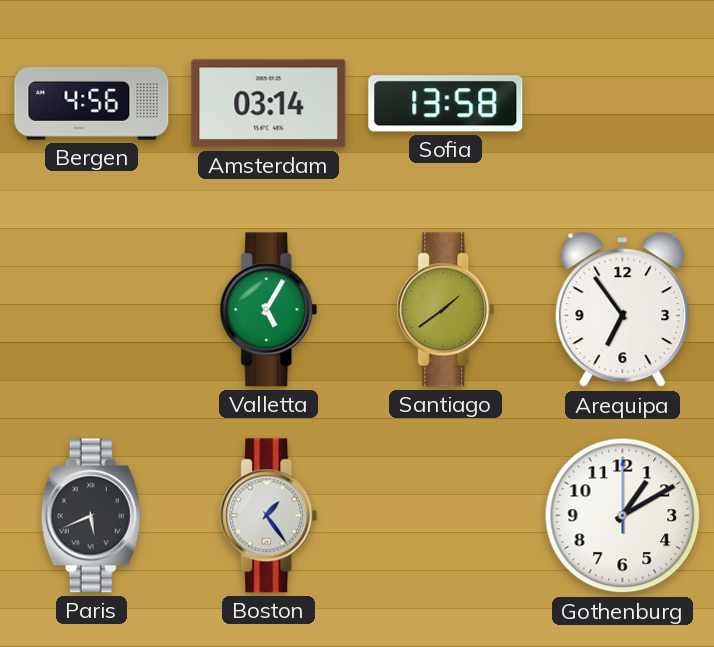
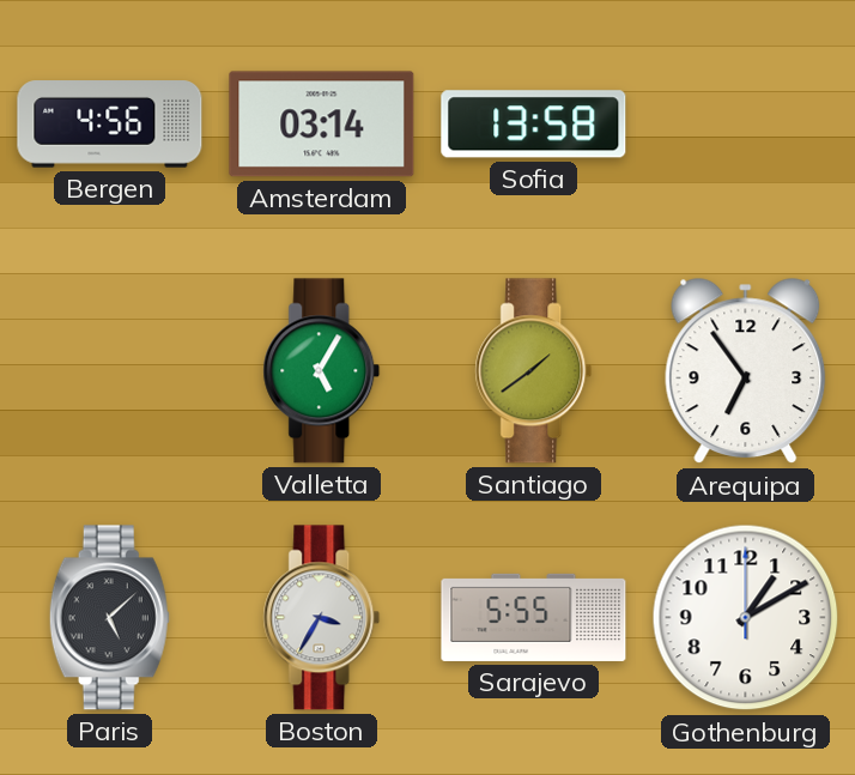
Paris: 5:41 -> 5:08
Boston: 1:24 -> 3:35
Sarajevo: none -> 5:55
